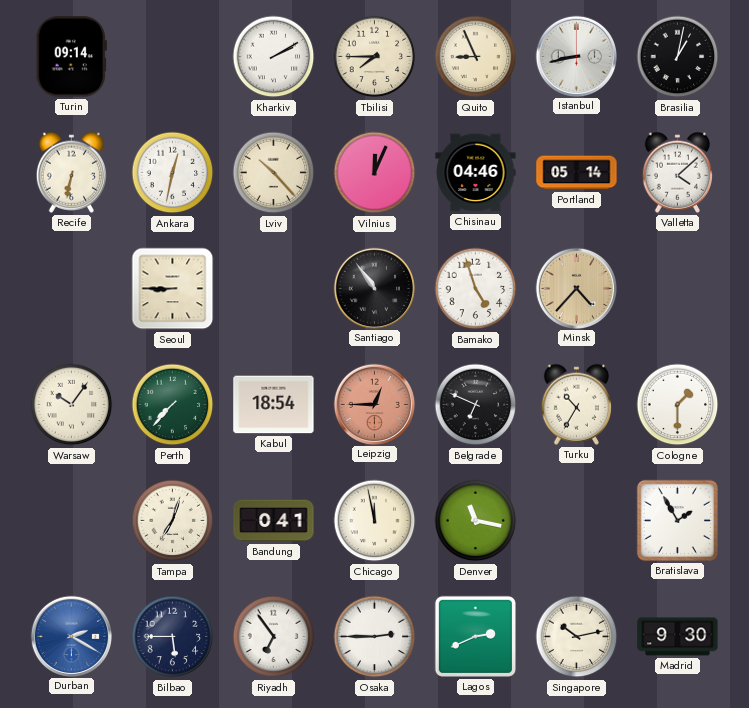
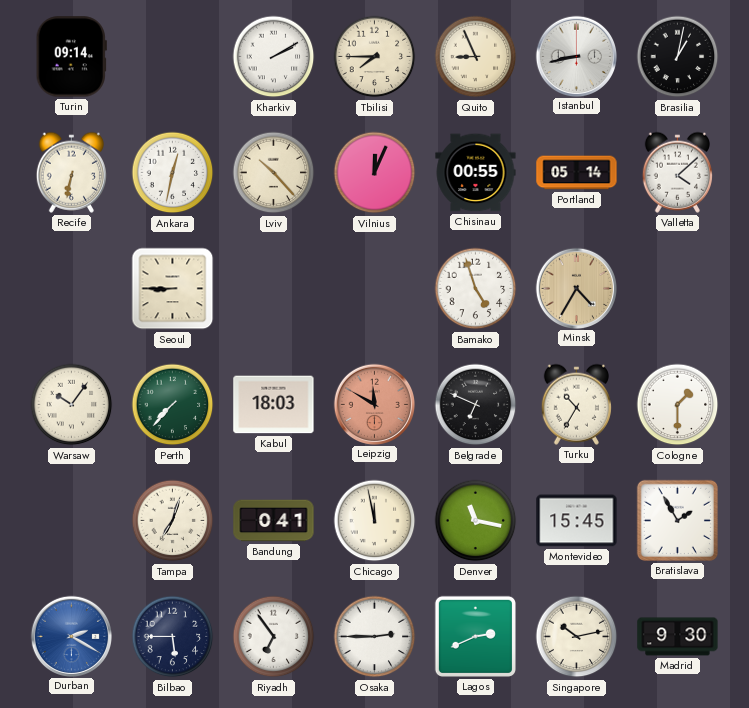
Chisinau: 04:46 -> 00:55
Santiago: 10:54 -> none
Minsk: 4:37 -> 4:35
Kabul: 18:54 -> 18:03
Leipzig: 12:45 -> 11:50
Montevideo: none -> 15:45
